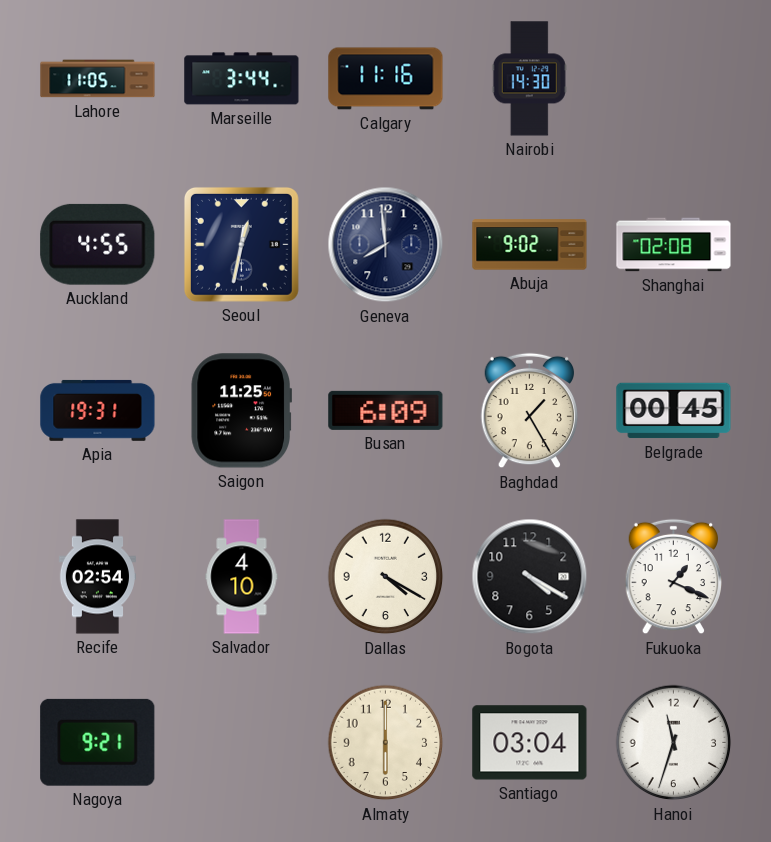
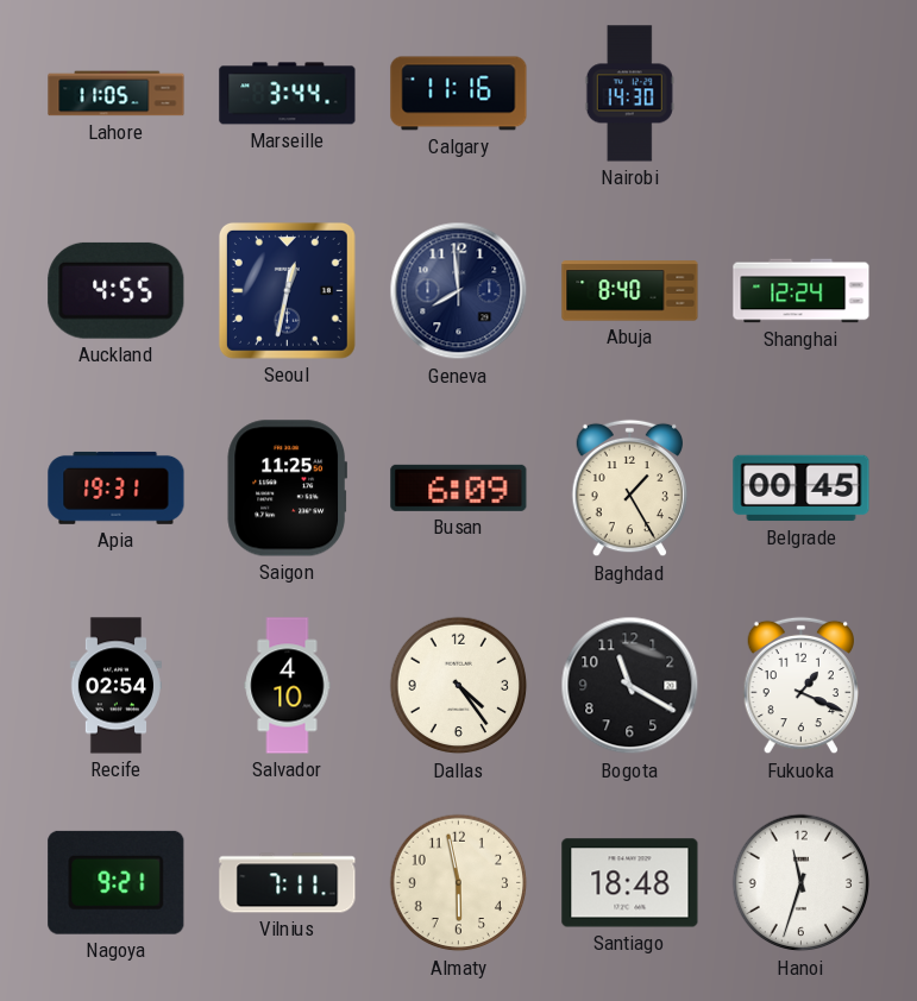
Abuja: 9:02 -> 8:40
Shanghai: 02:08 -> 12:24
Dallas: 4:20 -> 4:24
Bogota: 4:20 -> 11:20
Vilnius: none -> 7:11
Almaty: 6:00 -> 5:58
Santiago: 03:04 -> 18:48
